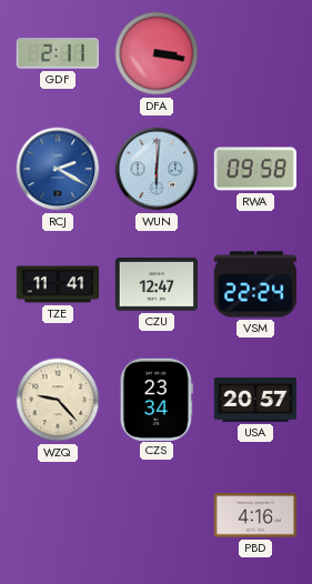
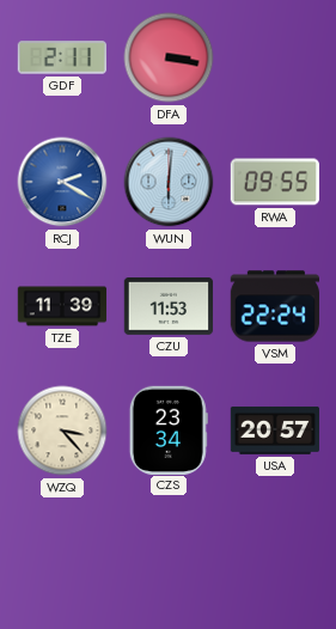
RWA: 09:58 -> 09:55
TZE: 11:41 -> 11:39
CZU: 12:47 -> 11:53
WZQ: 9:23 -> 3:23
PBD: 4:16 -> none
